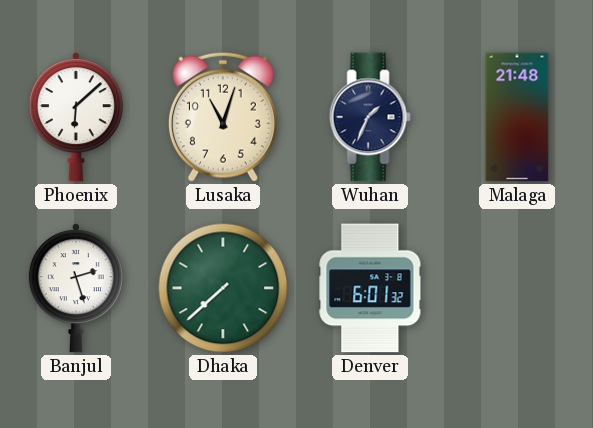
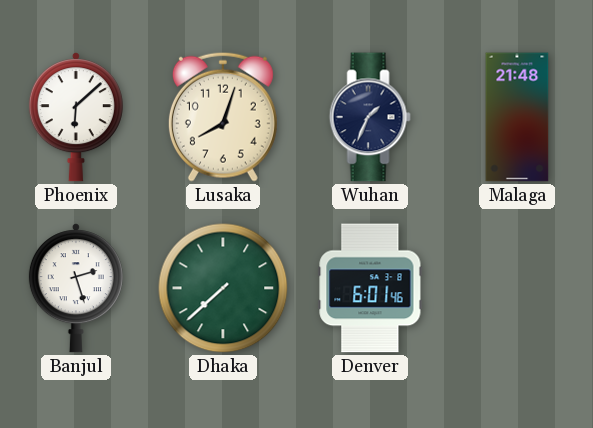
Lusaka: 11:03 -> 8:03
Denver: 6:01:32 -> 6:01:46
